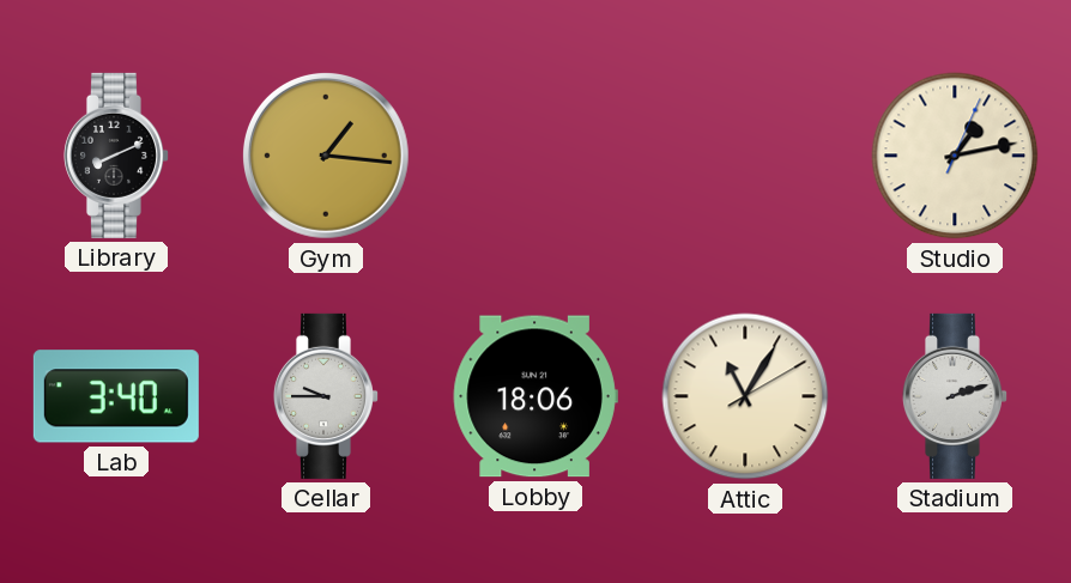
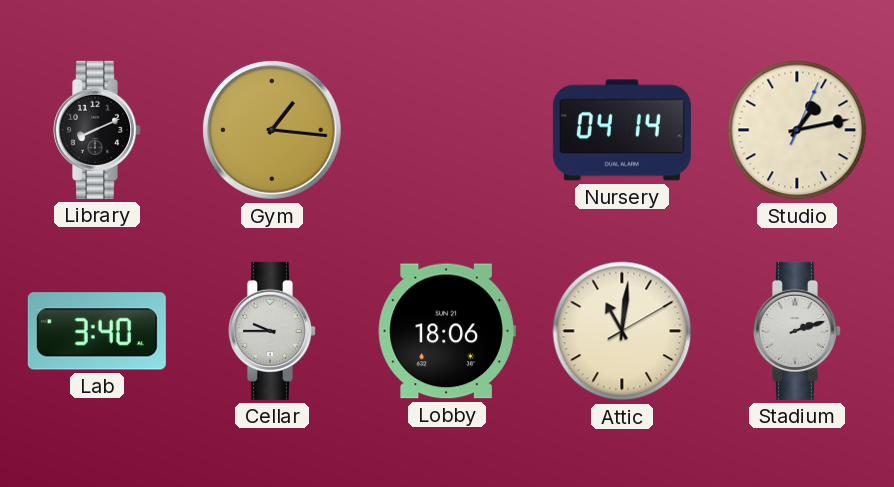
Nursery: none -> 04:14
Attic: 11:05 -> 11:01
